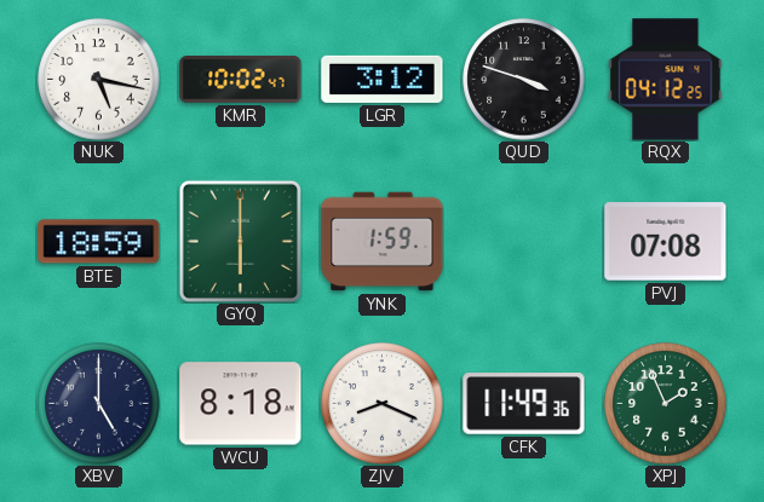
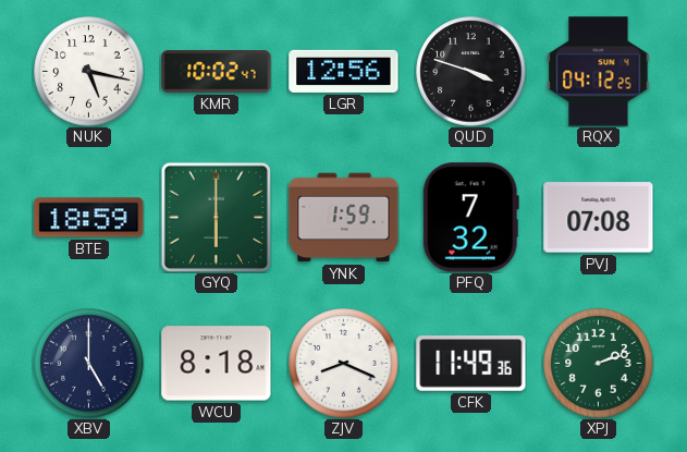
LGR: 3:12 -> 12:56
PFQ: none -> 7:32
XPJ: 1:56 -> 2:12
